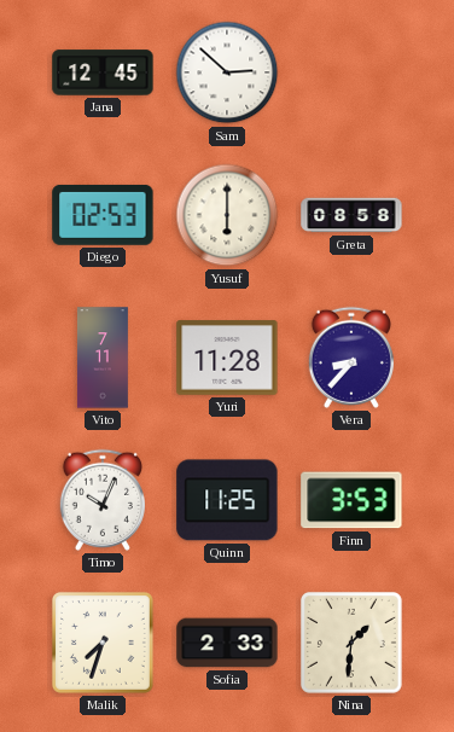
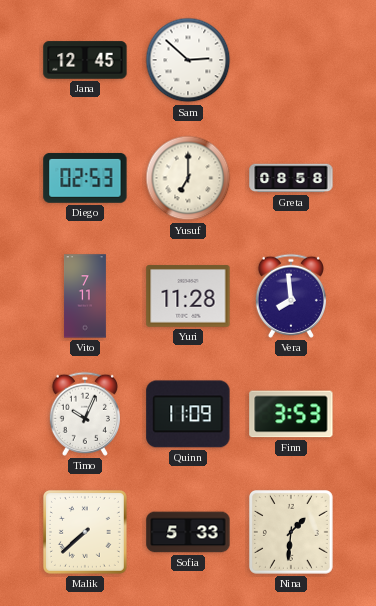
Yusuf: 6:00 -> 7:00
Vera: 8:37 -> 7:59
Quinn: 11:25 -> 11:09
Malik: 7:33 -> 7:38
Sofia: 2:33 -> 5:33
